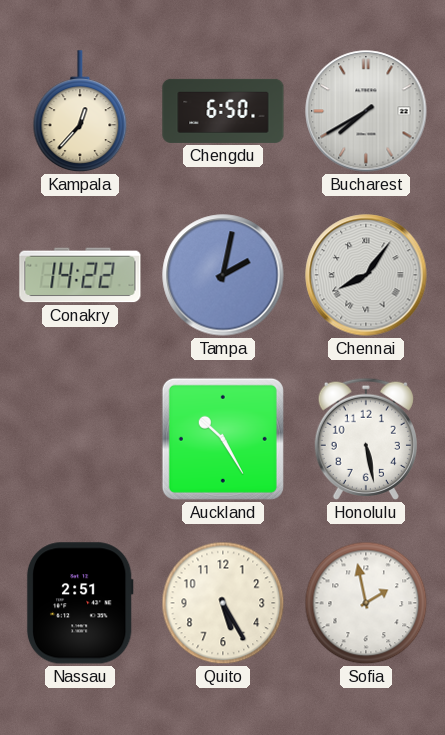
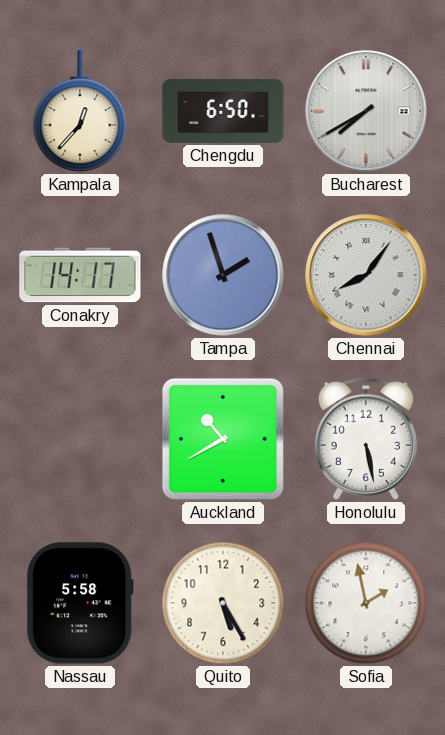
Conakry: 14:22 -> 14:17
Tampa: 2:02 -> 1:57
Auckland: 10:25 -> 10:40
Nassau: 2:51 -> 5:58
